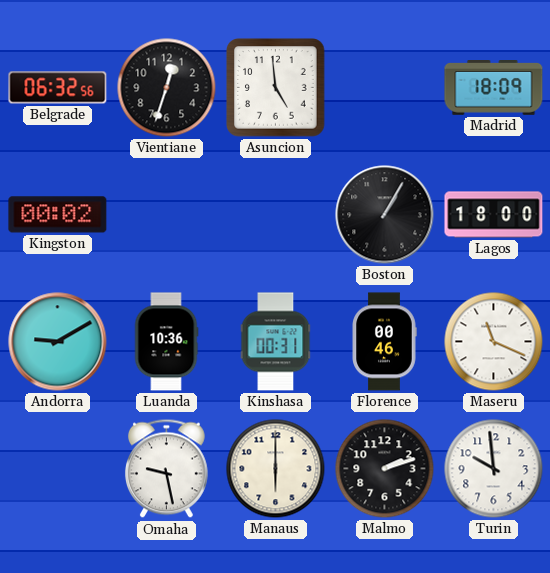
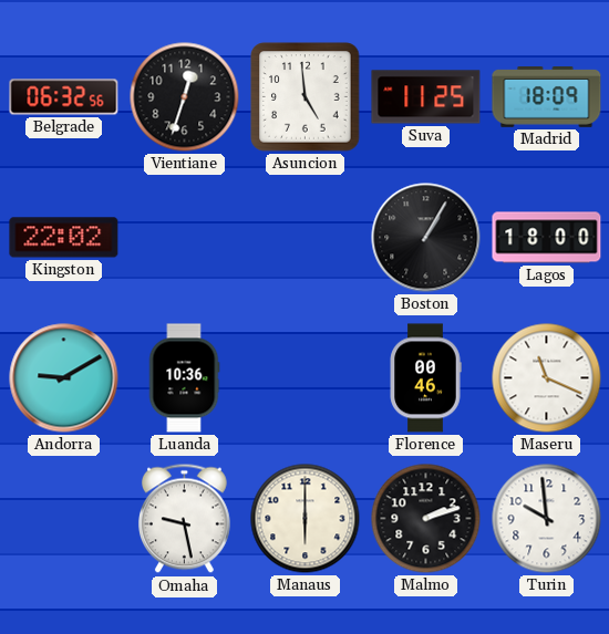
Suva: none -> 11:25
Kingston: 00:02 -> 22:02
Kinshasa: 00:31 -> none
